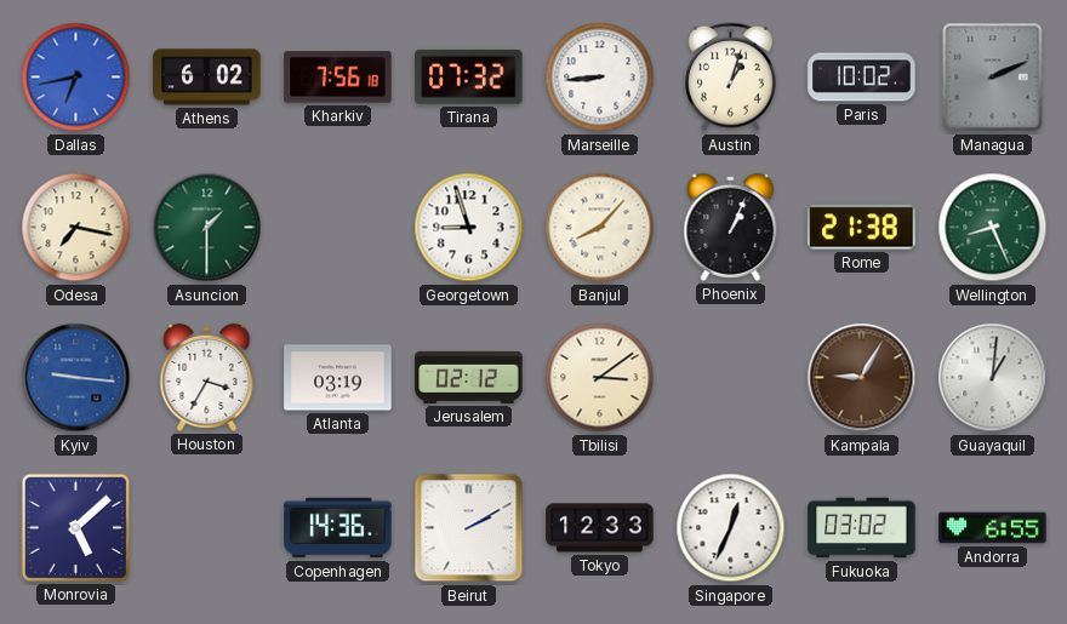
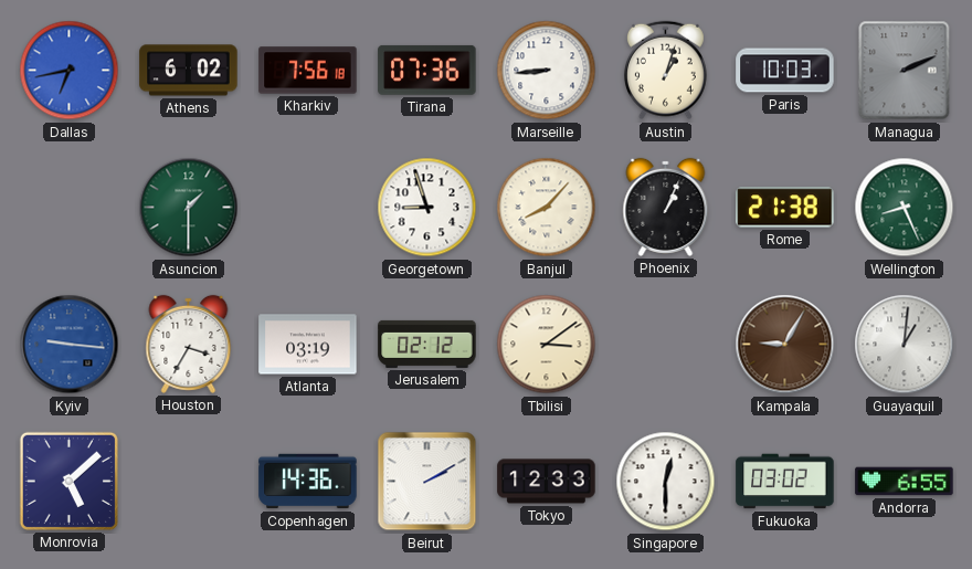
Tirana: 07:32 -> 07:36
Paris: 10:02 -> 10:03
Odesa: 7:17 -> none
Singapore: 12:34 -> 12:30
